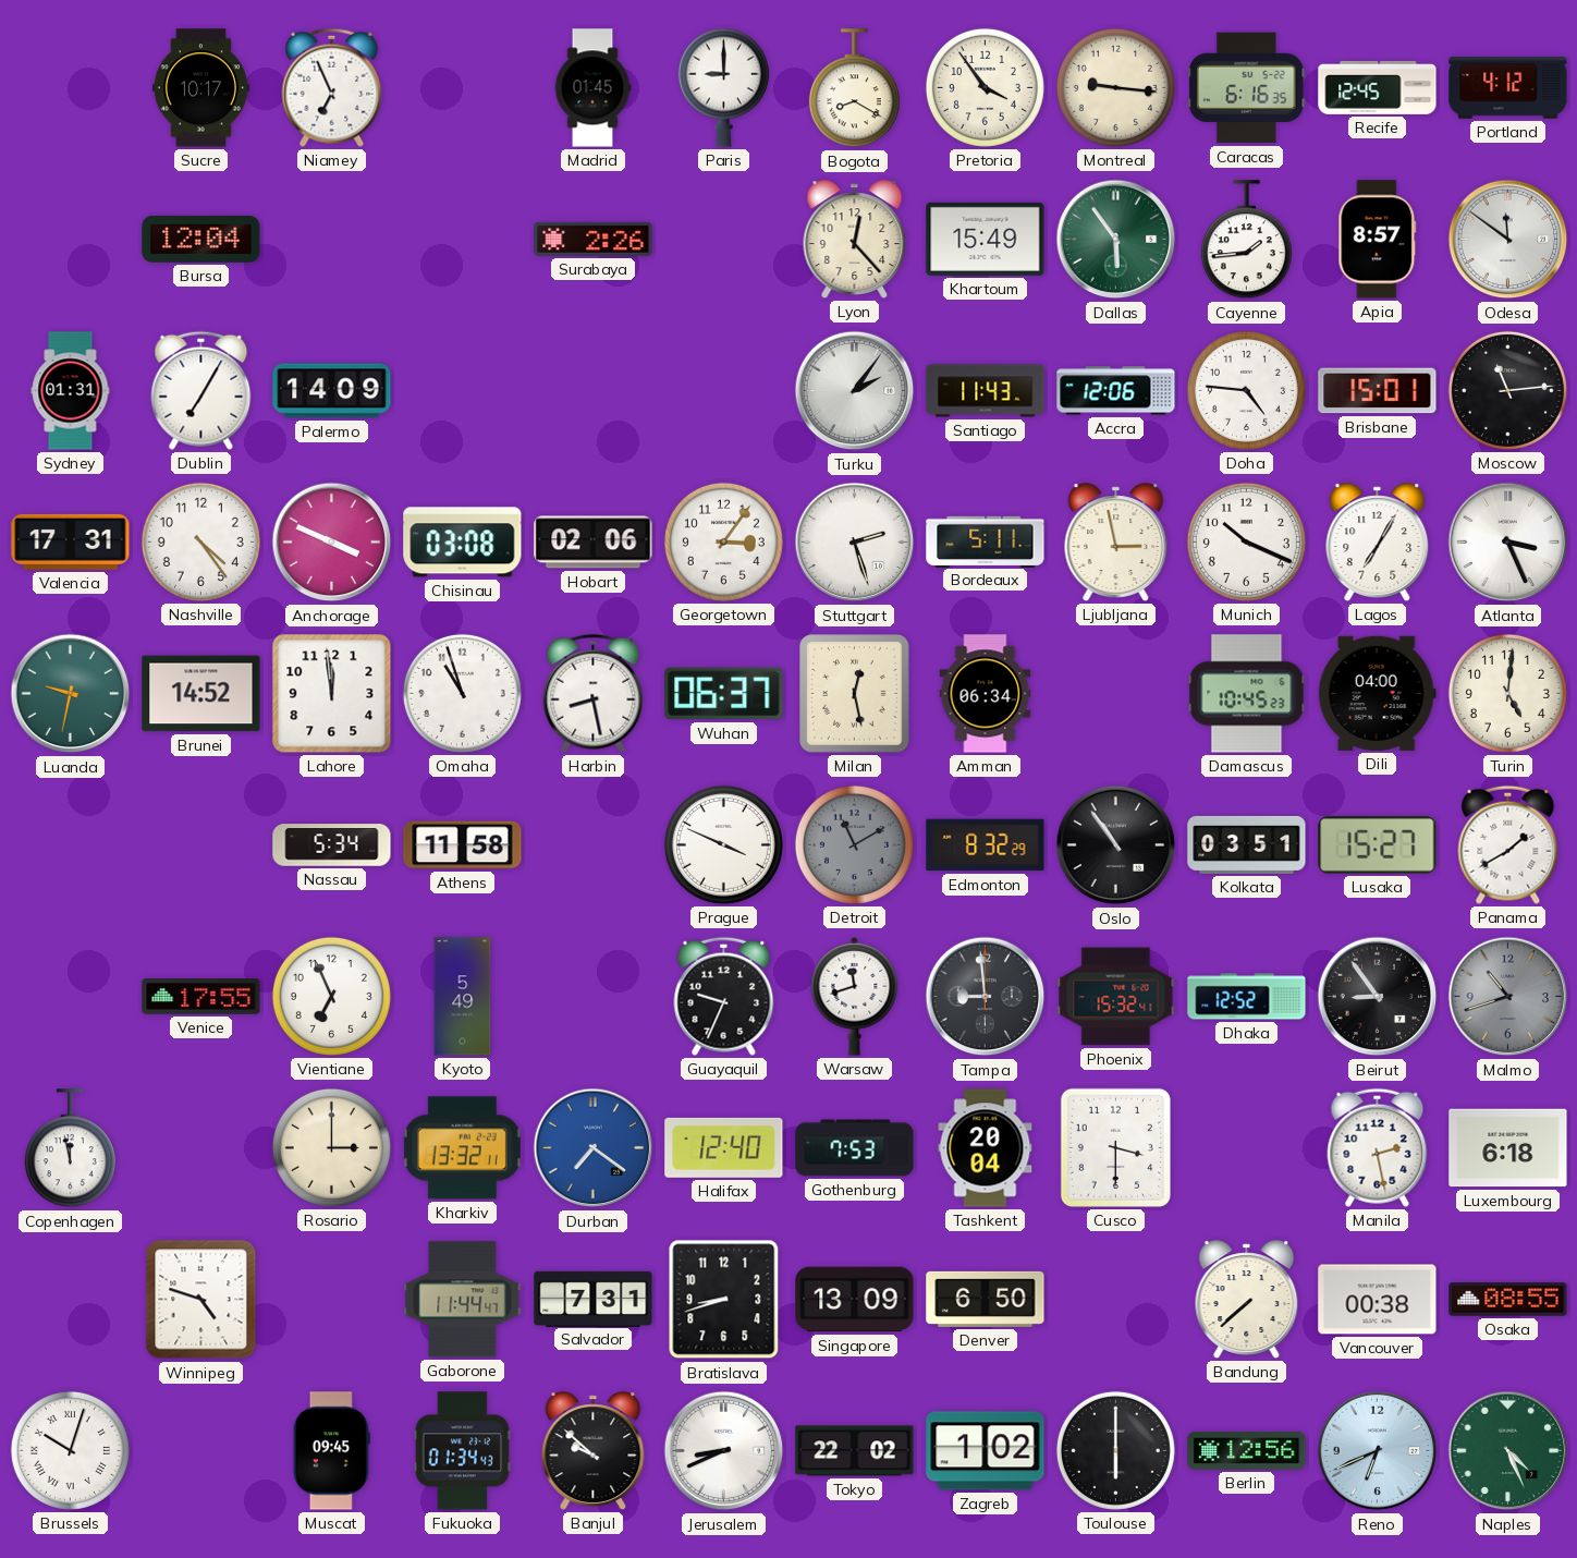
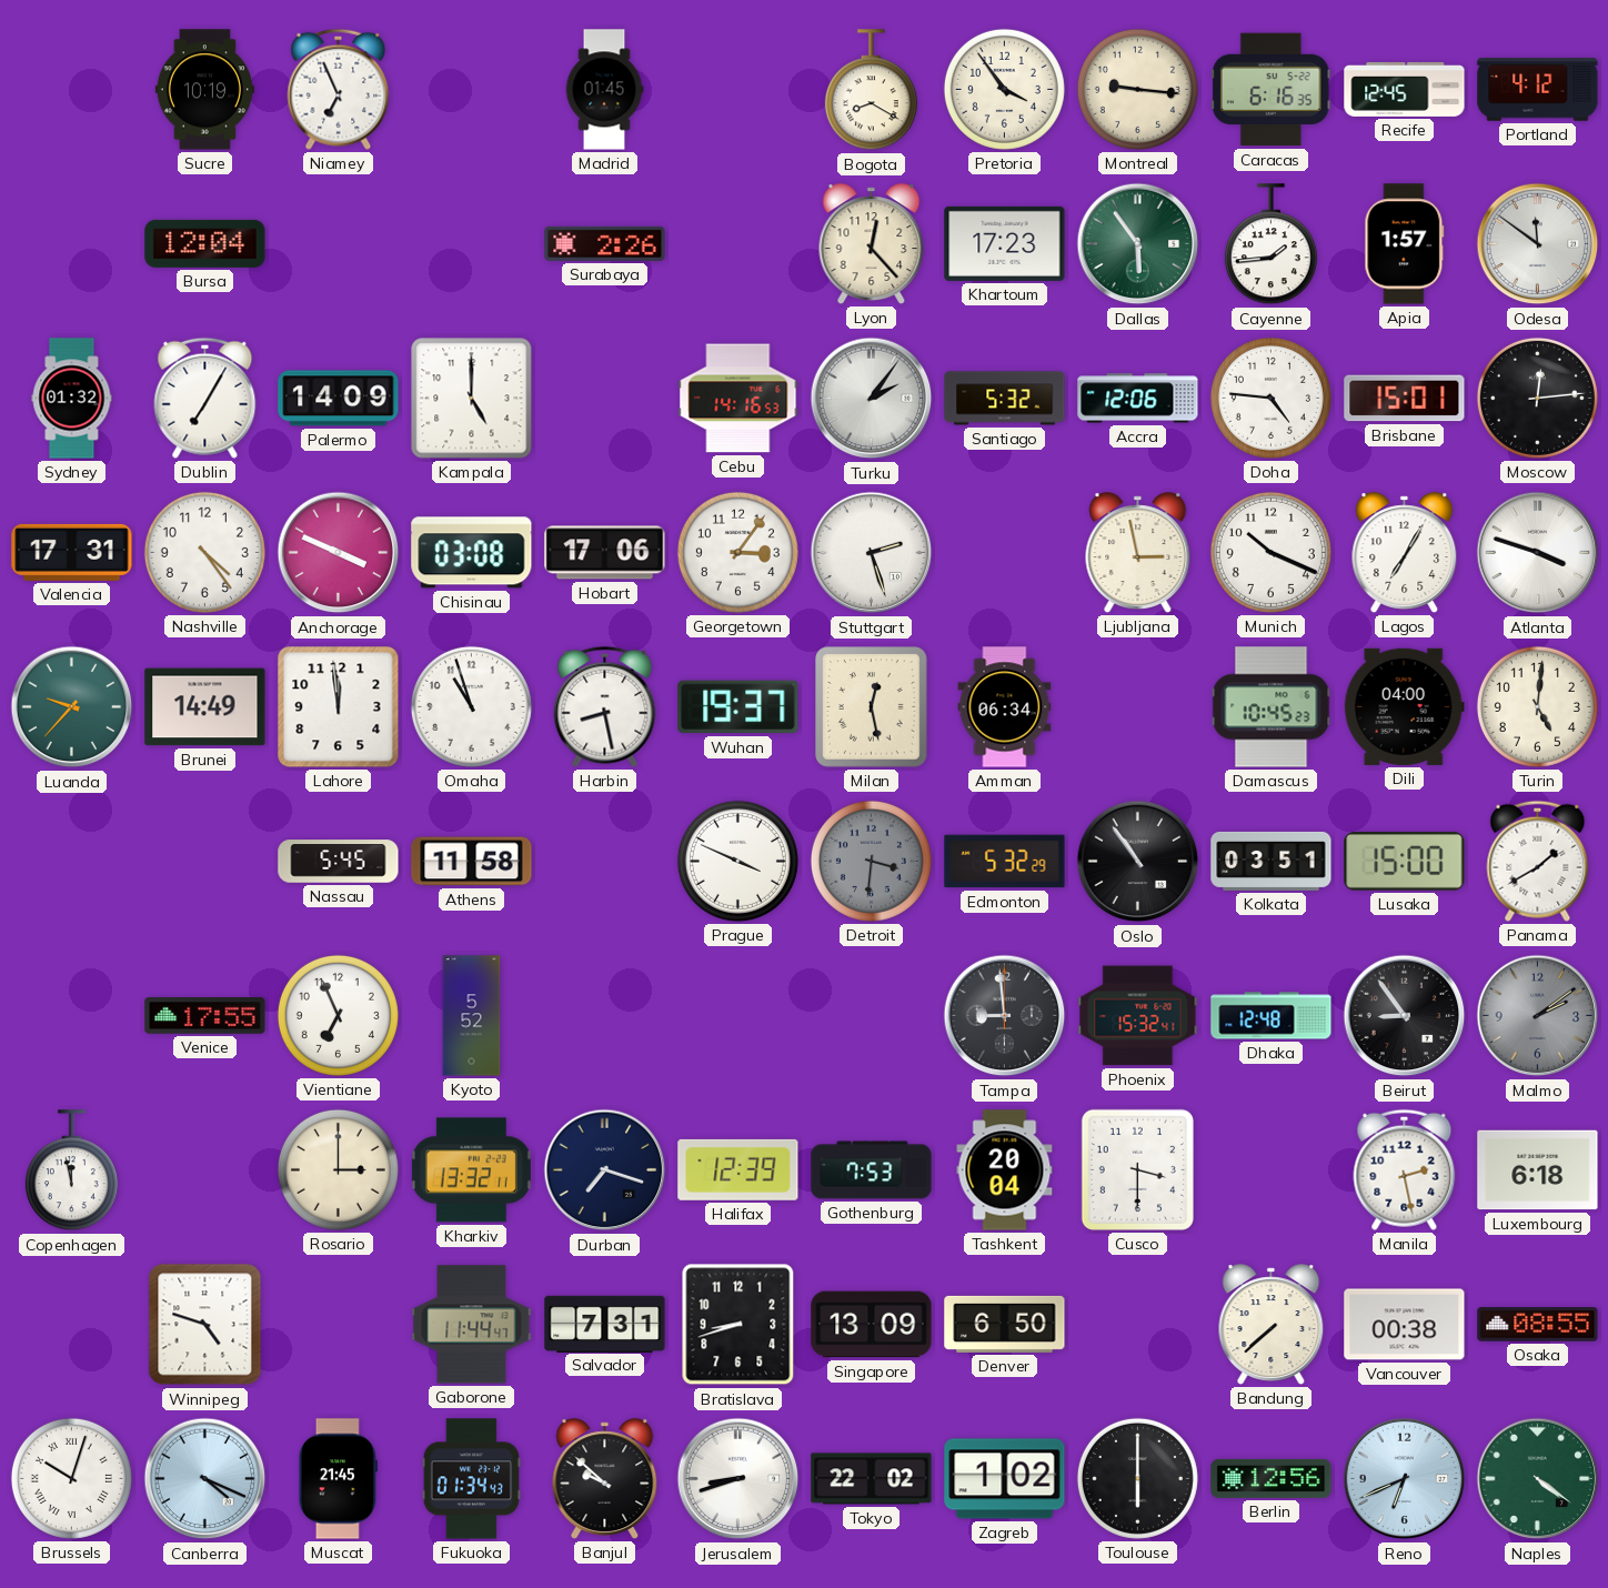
Sucre: 10:17 -> 10:19
Paris: 9:00 -> none
Khartoum: 15:49 -> 17:23
Apia: 8:57 -> 1:57
Sydney: 01:31 -> 01:32
Kampala: none -> 5:00
Cebu: none -> 14:16
Santiago: 11:43 -> 5:32
Moscow: 11:14 -> 12:14
Hobart: 02:06 -> 17:06
Bordeaux: 5:11 -> none
Atlanta: 3:26 -> 3:48
Luanda: 9:32 -> 9:37
Brunei: 14:52 -> 14:49
Wuhan: 06:37 -> 19:37
Nassau: 5:34 -> 5:45
Detroit: 11:10 -> 3:31
Edmonton: 8:32 -> 5:32
Lusaka: 15:27 -> 15:00
Kyoto: 5:49 -> 5:52
Guayaquil: 9:34 -> none
Warsaw: 11:42 -> none
Dhaka: 12:52 -> 12:48
Malmo: 10:42 -> 2:09
Durban: 7:21 -> 7:18
Durban dial: blue -> navy
Halifax: 12:40 -> 12:39
Canberra: none -> 4:19
Muscat: 09:45 -> 21:45
Jerusalem: 8:41 -> 8:42
Naples: 4:26 -> 4:21
